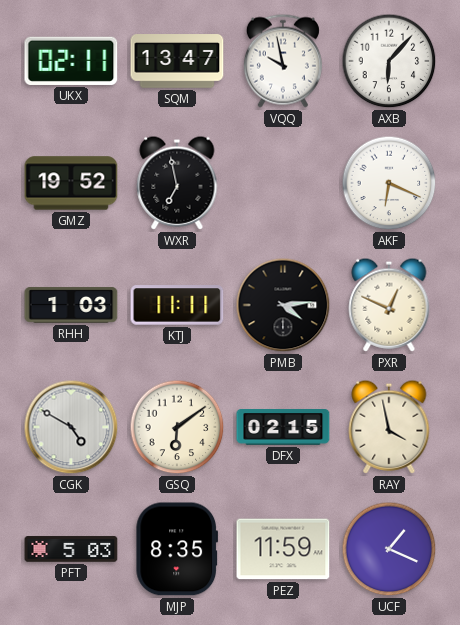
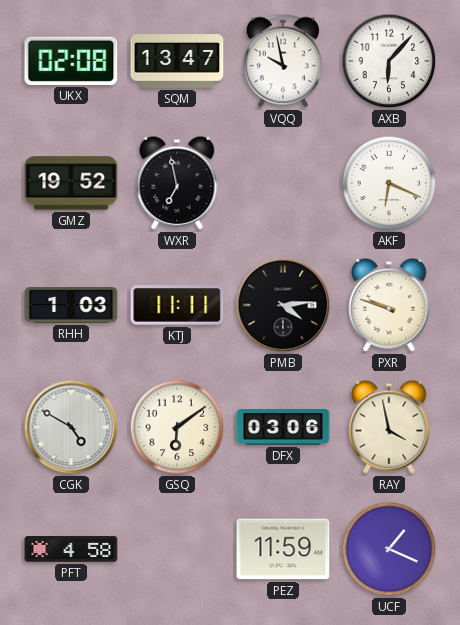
UKX: 02:11 -> 02:08
PXR: 12:49 -> 9:48
DFX: 02:15 -> 03:06
PFT: 5:03 -> 4:58
MJP: 8:35 -> none
